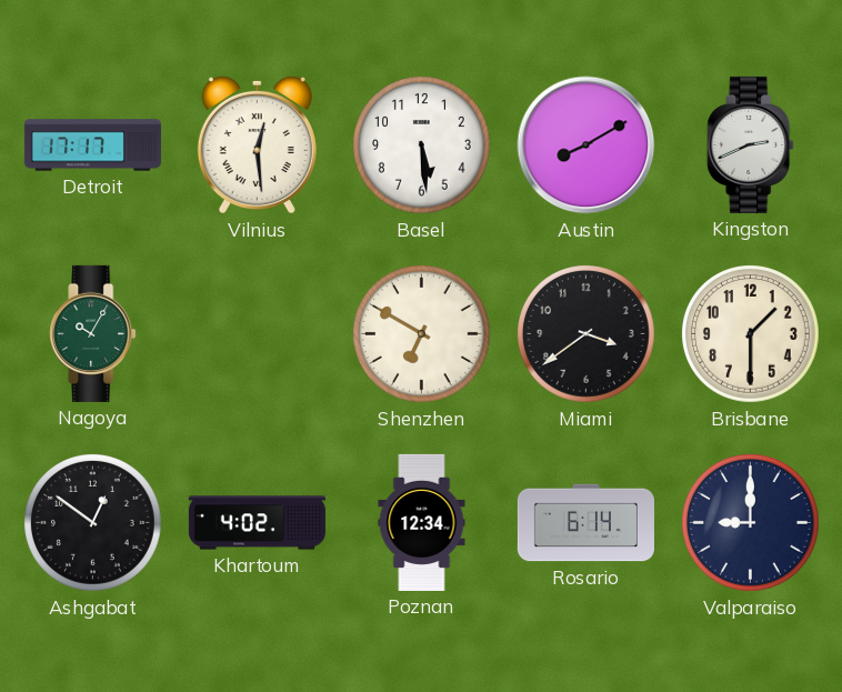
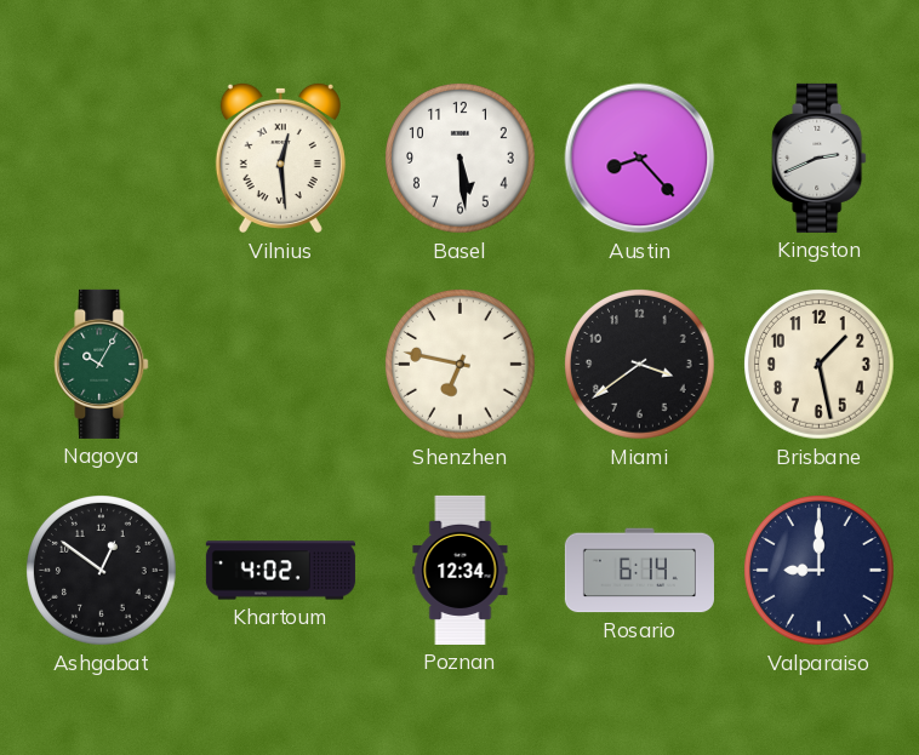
Detroit: 17:17 -> none
Austin: 8:10 -> 8:23
Shenzhen: 6:50 -> 6:47
Brisbane: 1:30 -> 1:28
